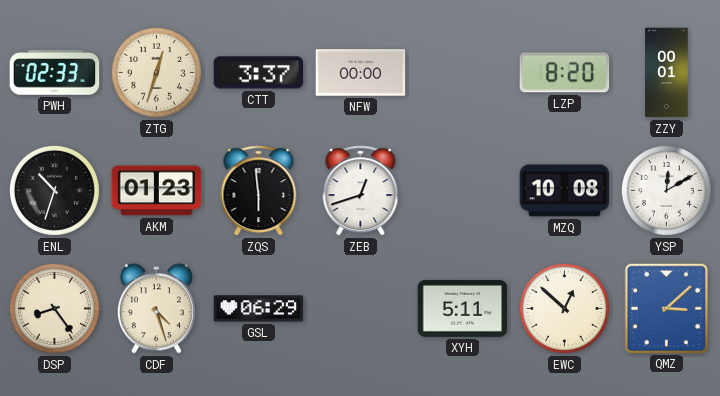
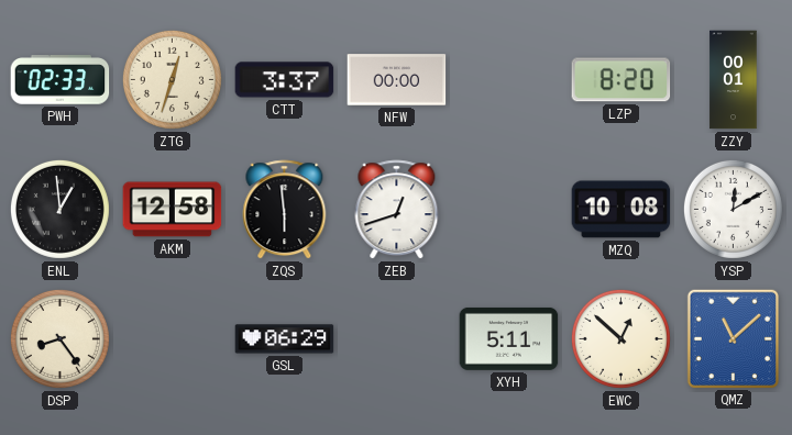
ENL: 10:33 -> 12:59
AKM: 01:23 -> 12:58
CDF: 4:27 -> none
QMZ: 3:08 -> 11:08
